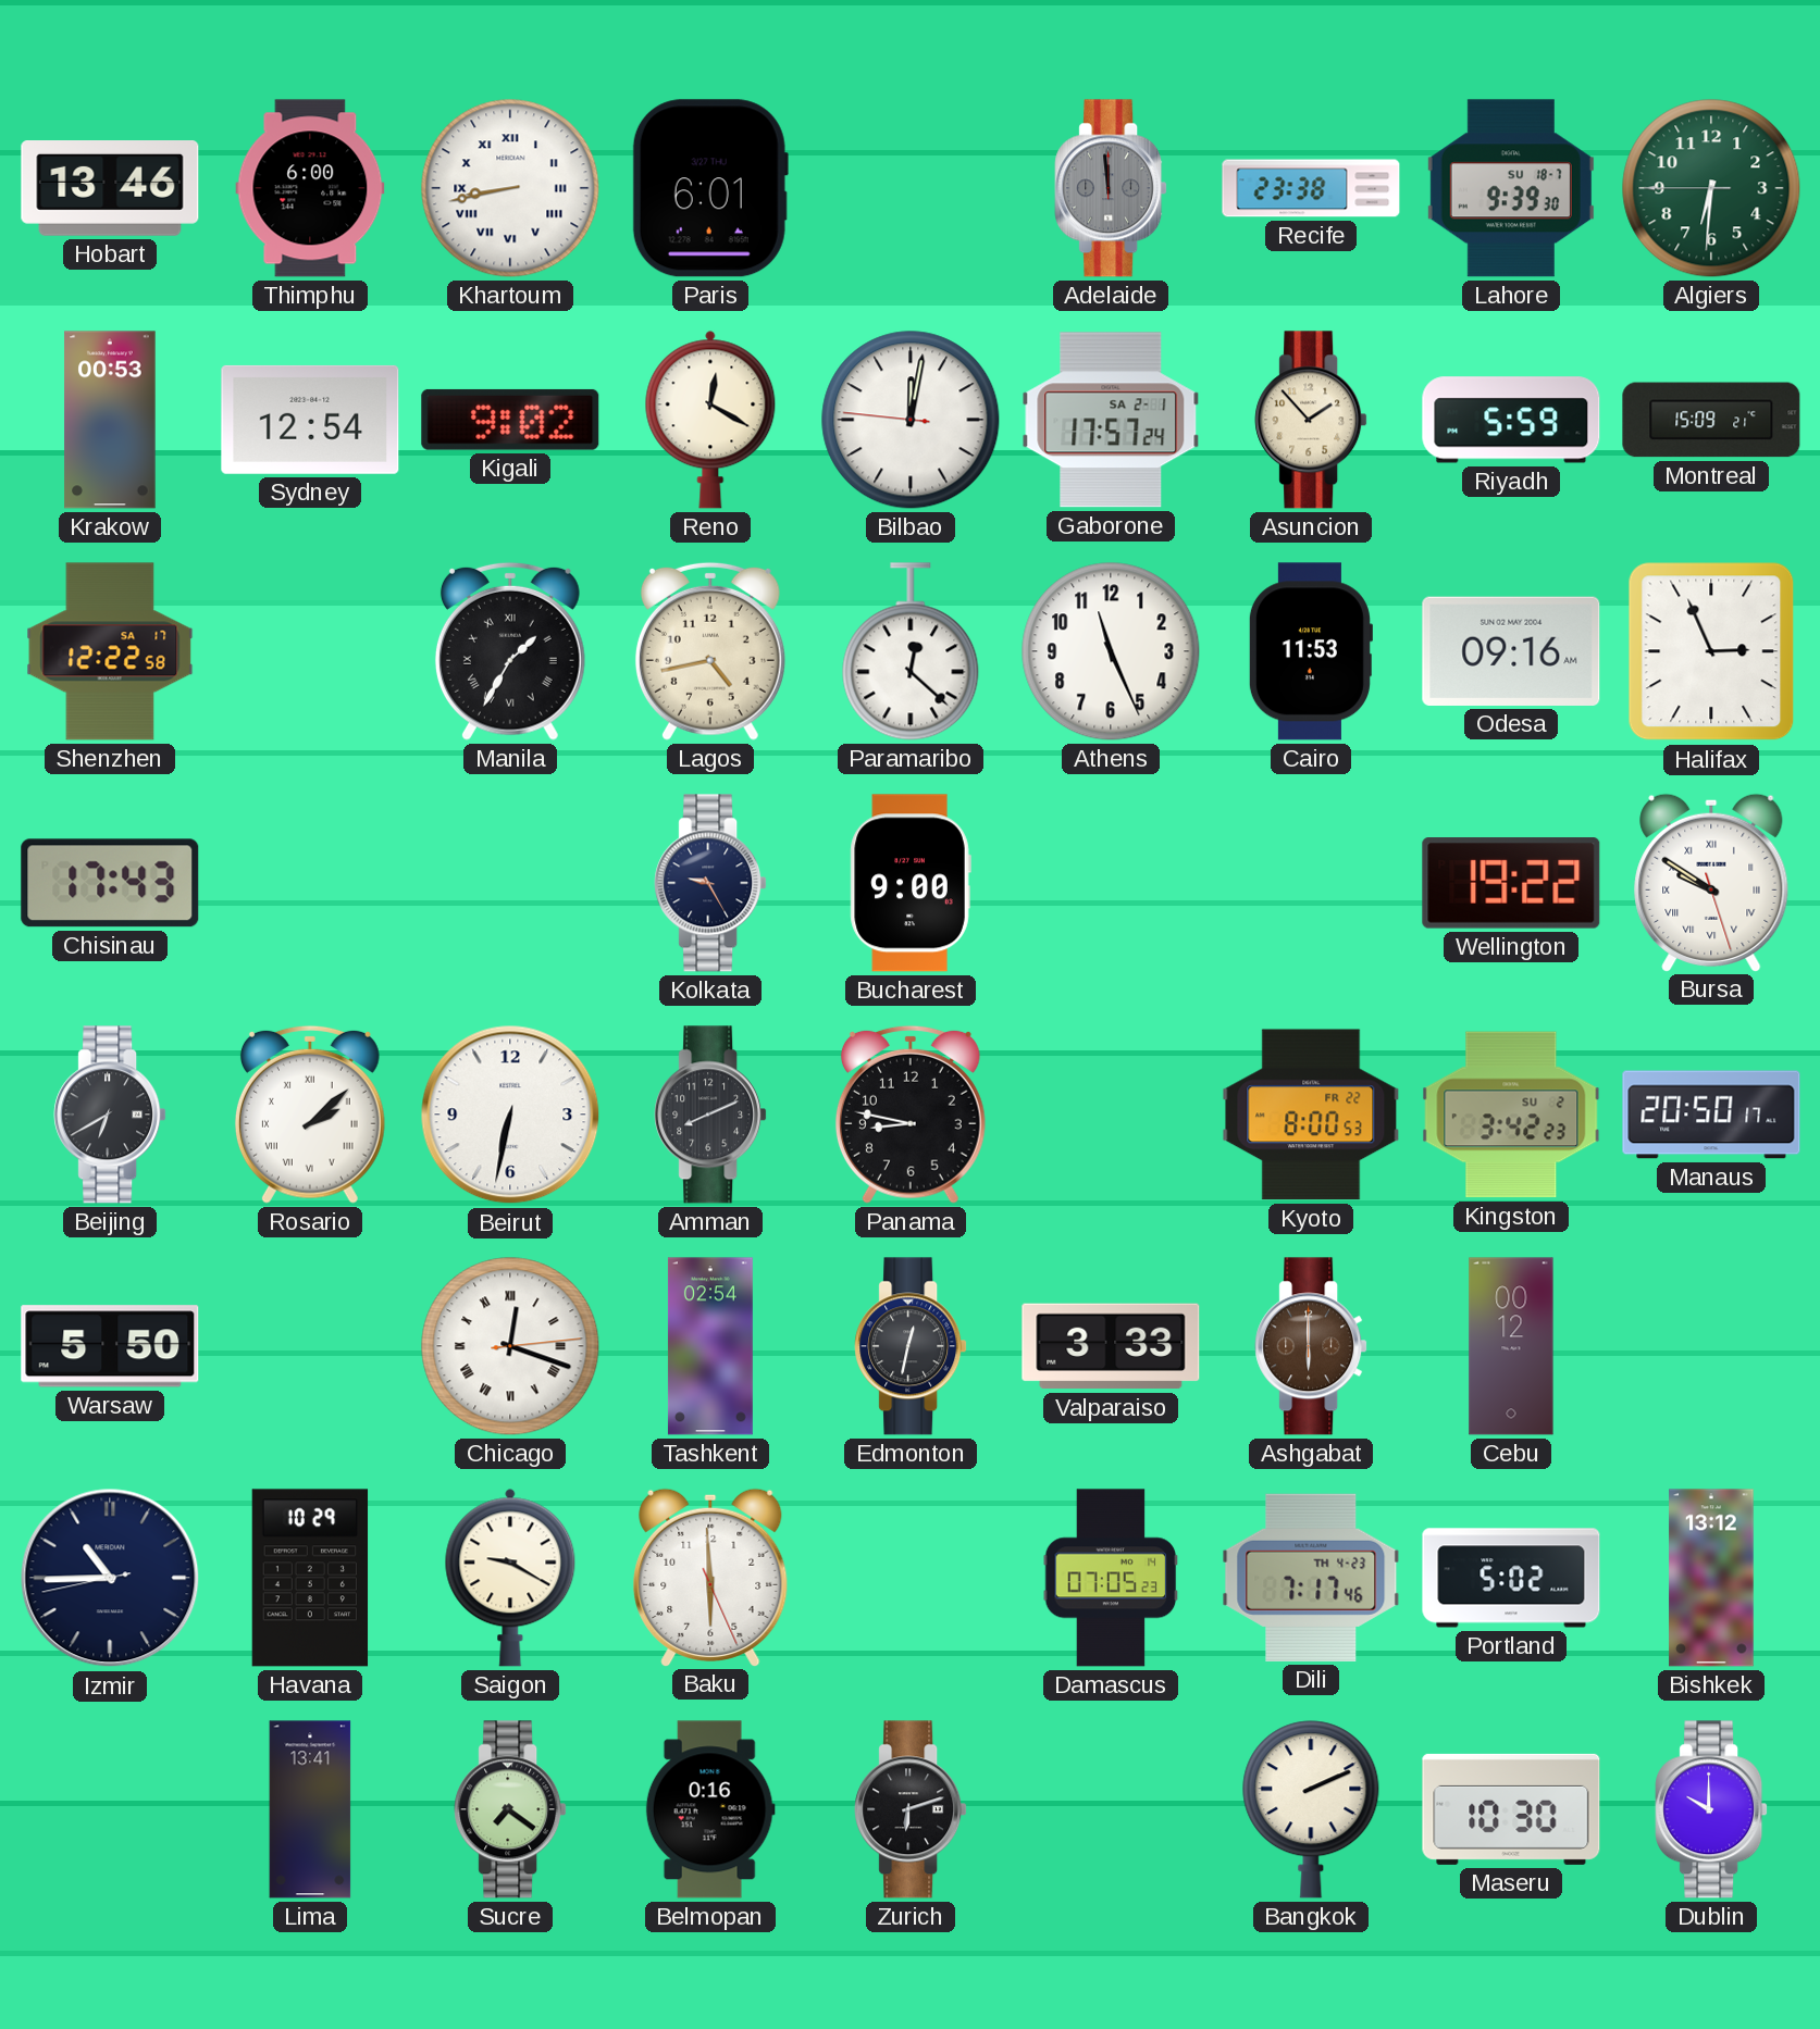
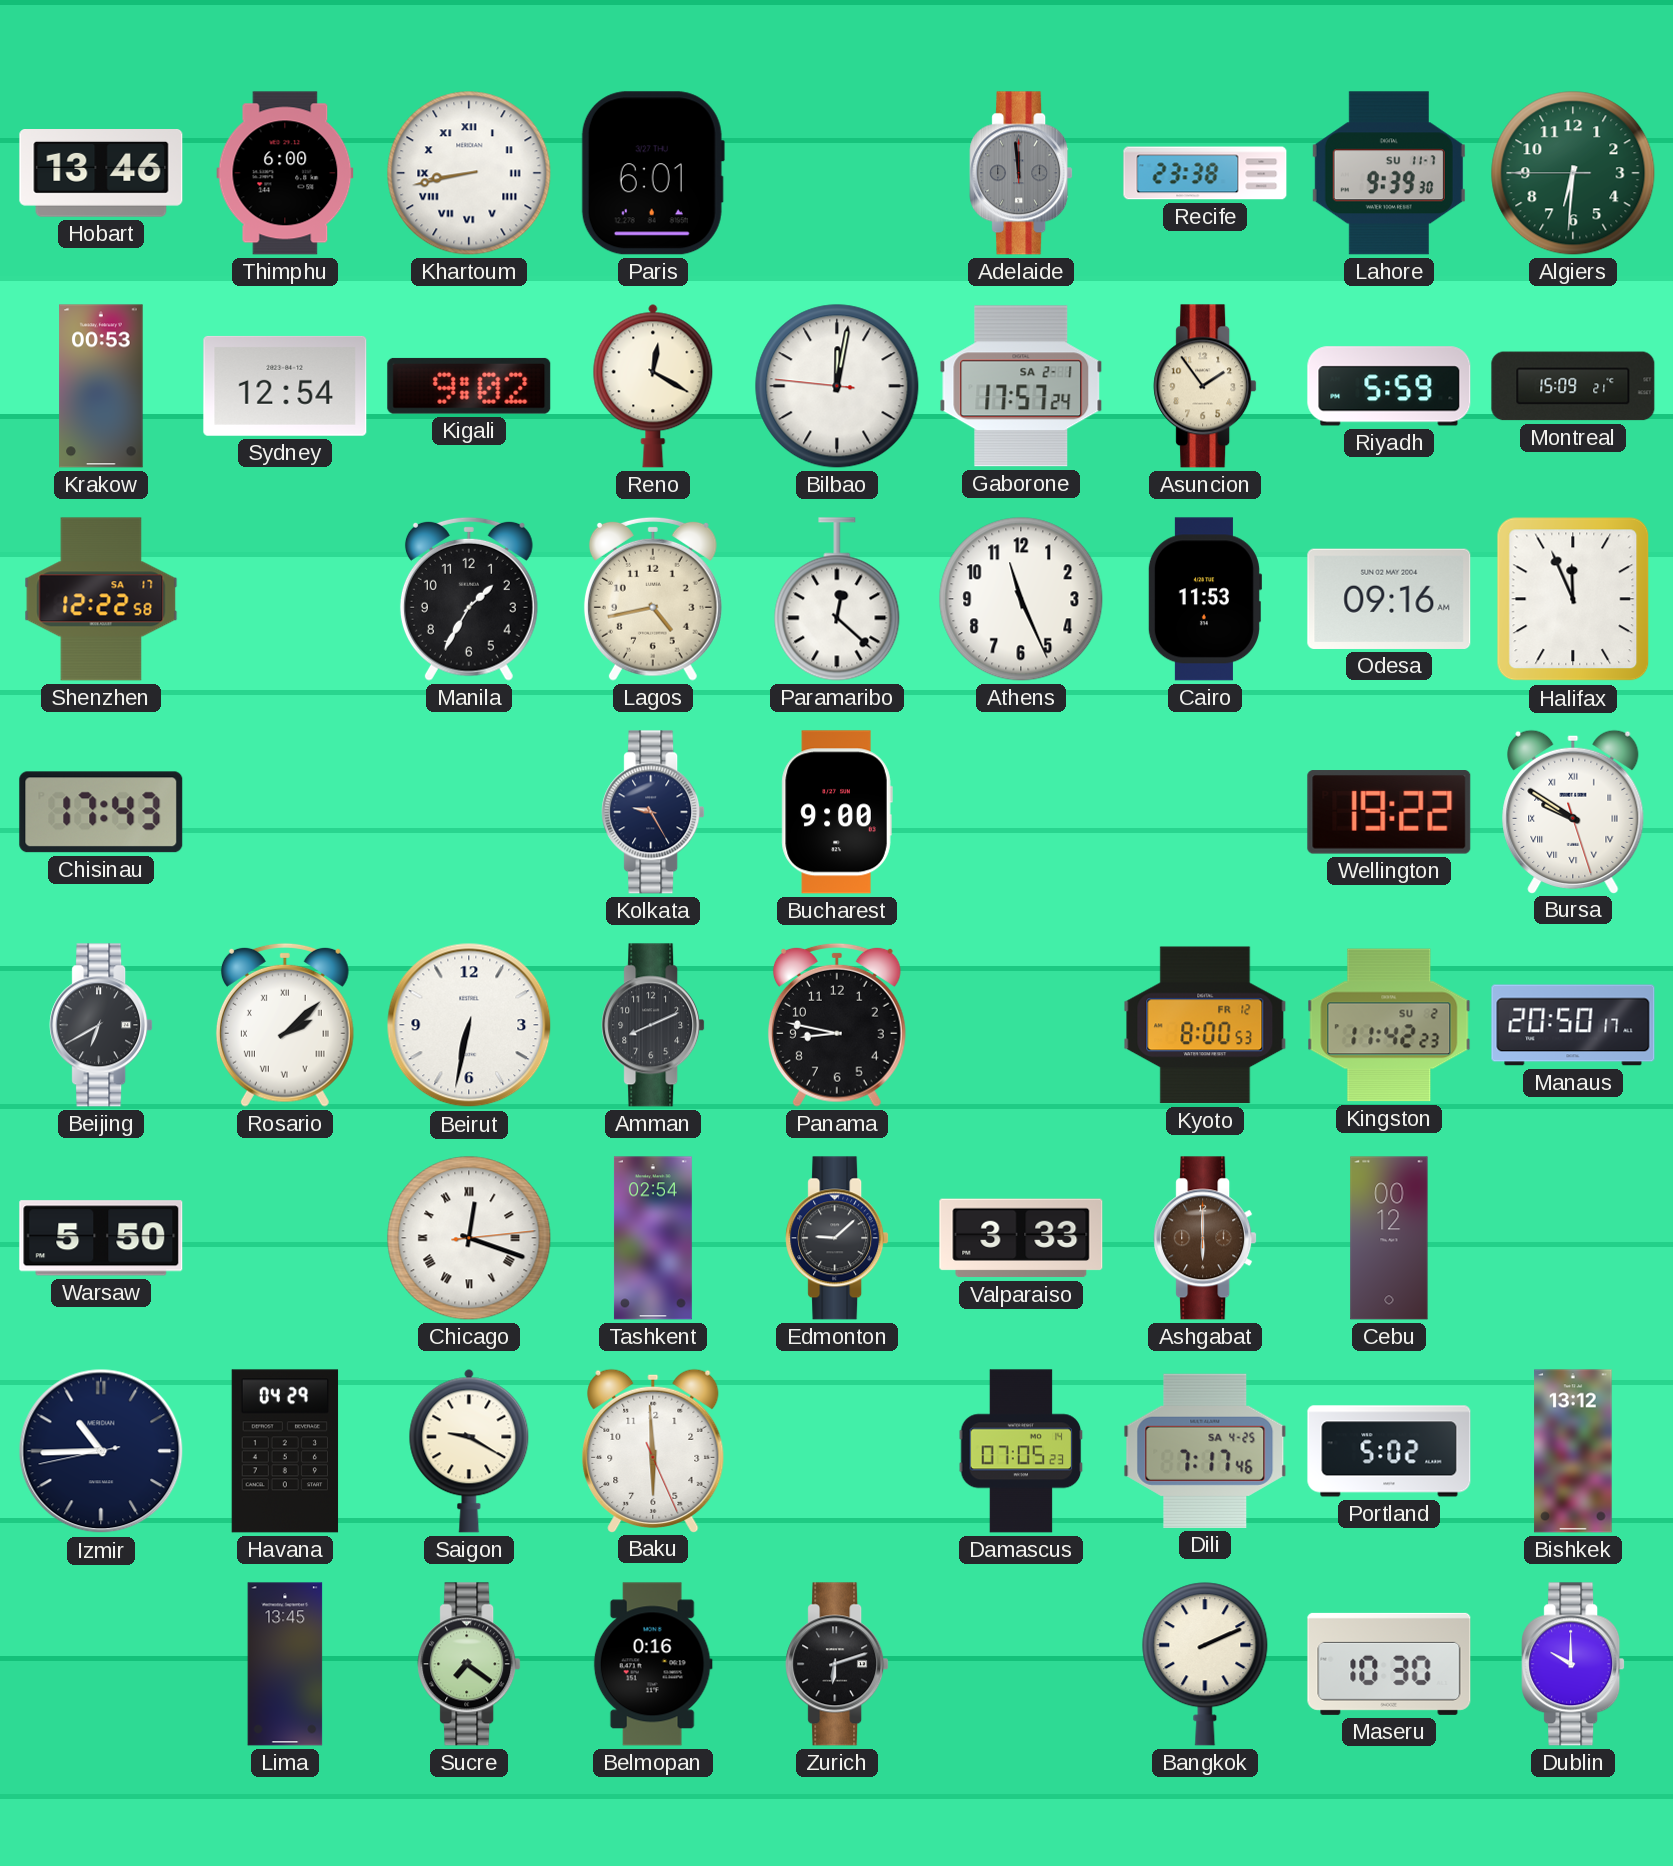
Lahore date: SU 18-7 -> SU 11-7
Asuncion: 1:53 -> 1:54
Manila numerals: Roman -> Arabic
Halifax: 2:56 -> 11:56
Kyoto date: FR 22 -> FR 12
Kingston: 3:42 -> 11:42
Edmonton: 12:32 -> 9:08
Havana: 10:29 -> 04:29
Dili date: TH 4-23 -> SA 4-25
Lima: 13:41 -> 13:45
